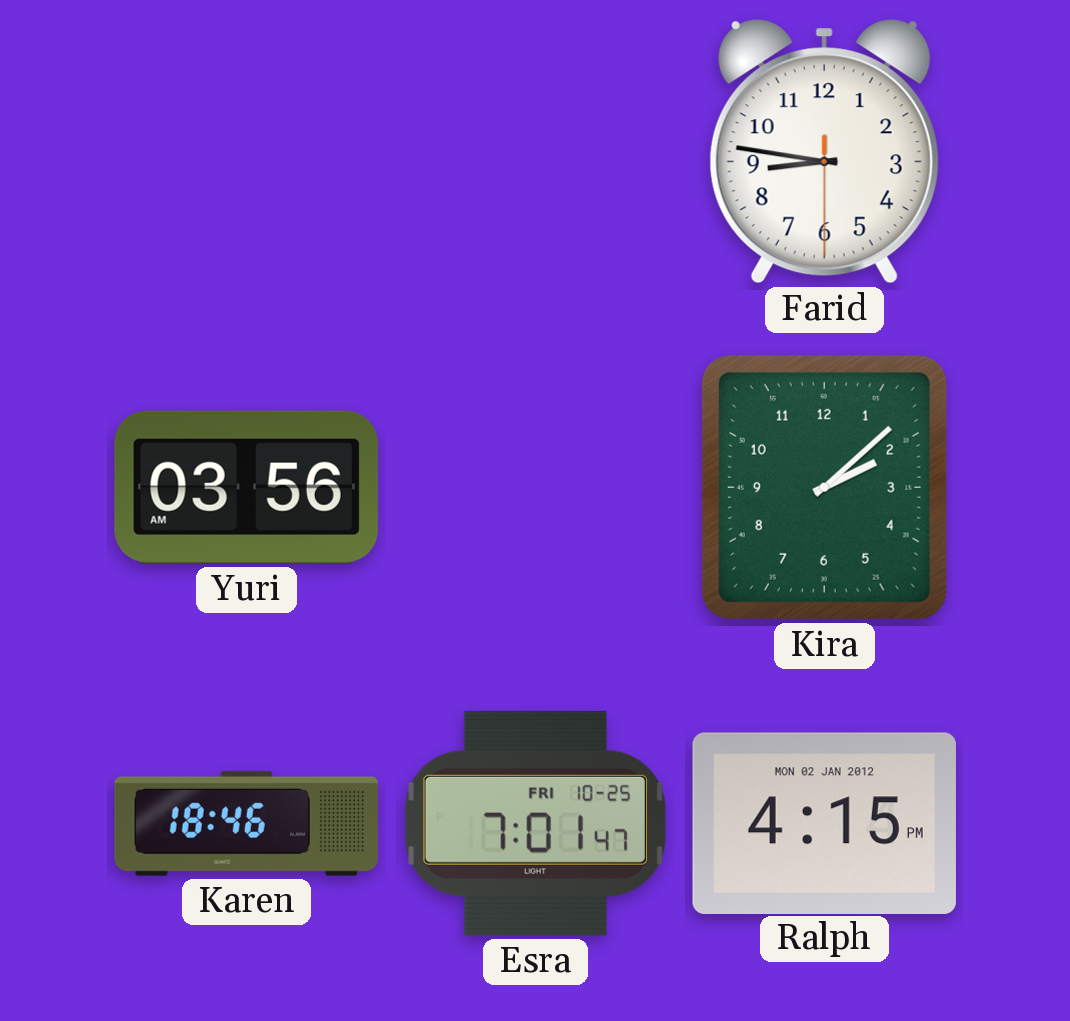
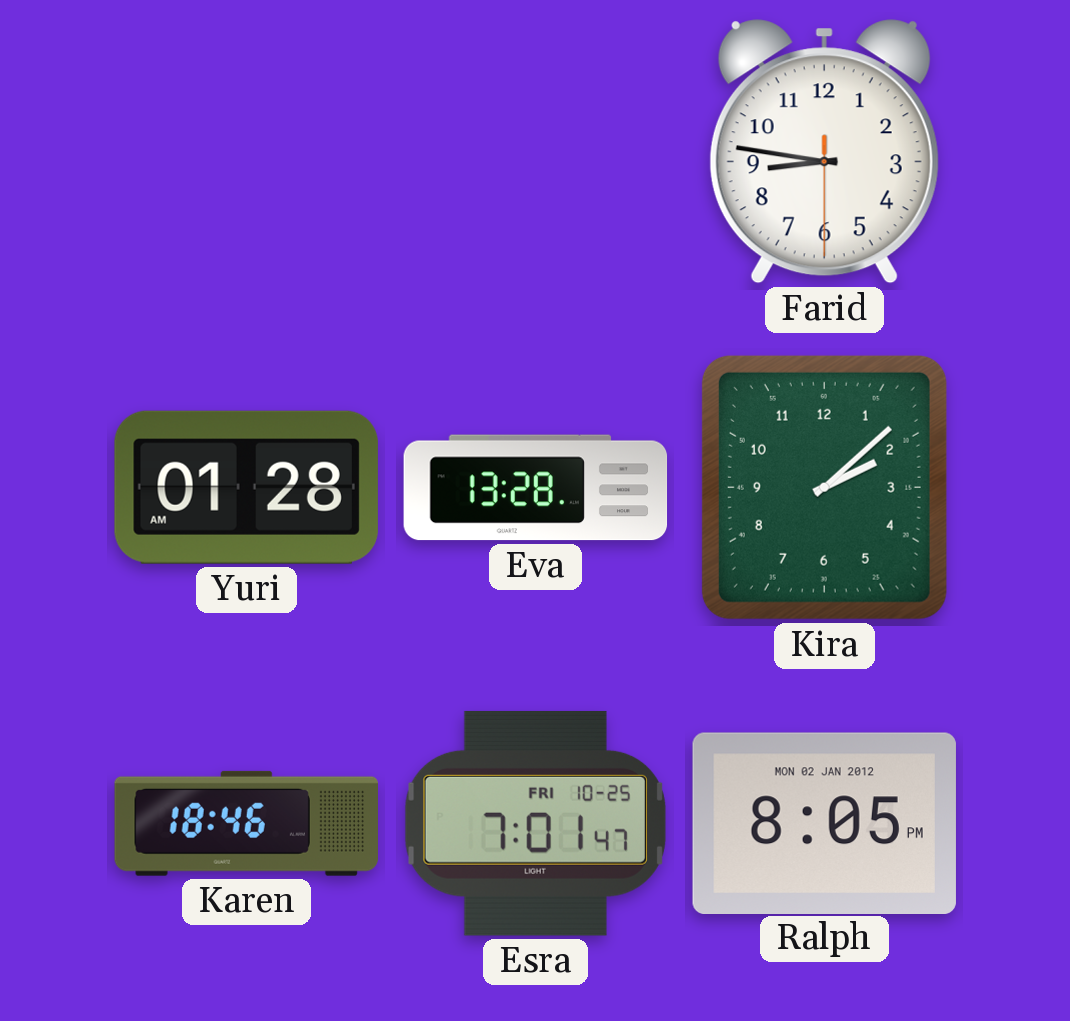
Yuri: 03:56 -> 01:28
Eva: none -> 13:28
Ralph: 4:15 -> 8:05
